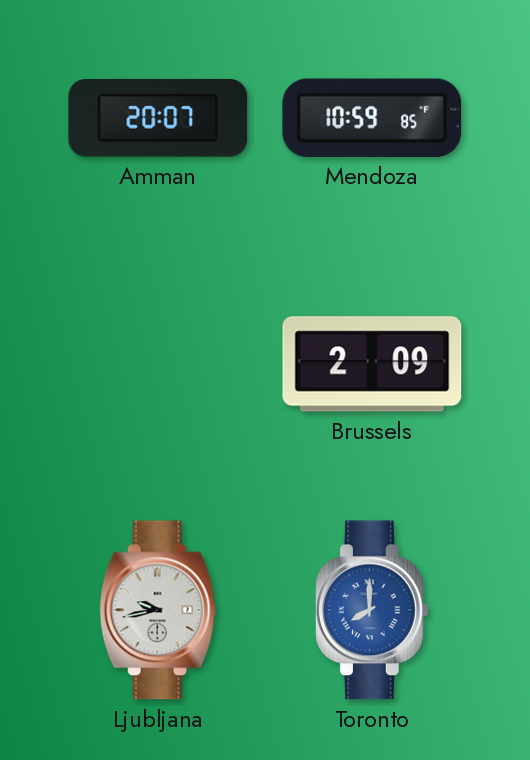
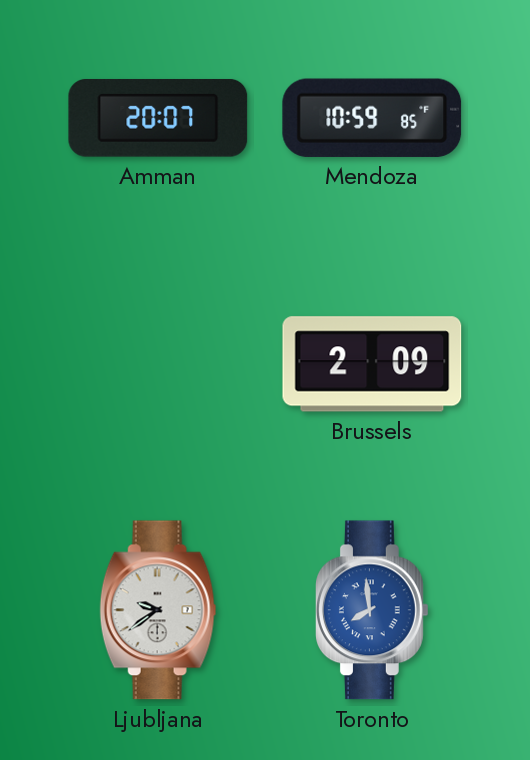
Ljubljana: 9:43 -> 9:39
Toronto: 8:00 -> 7:59
